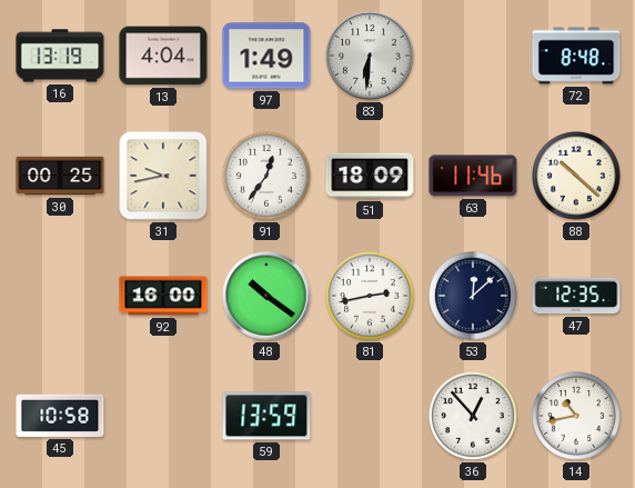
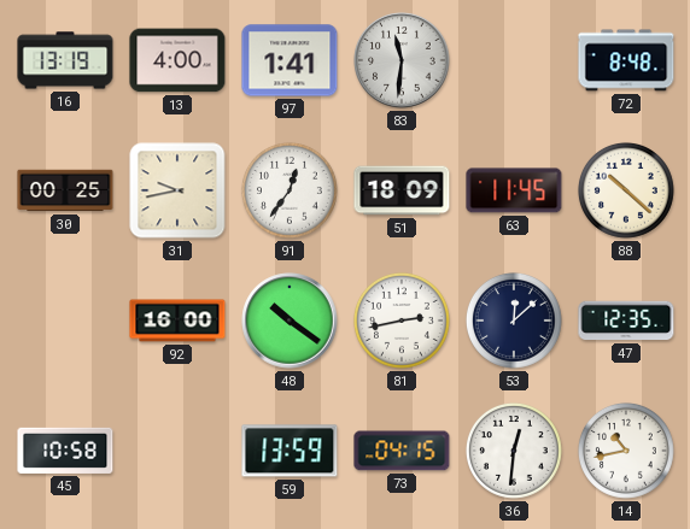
13: 4:04 -> 4:00
97: 1:49 -> 1:41
83: 6:31 -> 11:31
63: 11:46 -> 11:45
73: none -> 04:15
36: 12:53 -> 12:31
